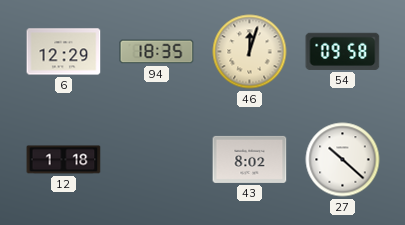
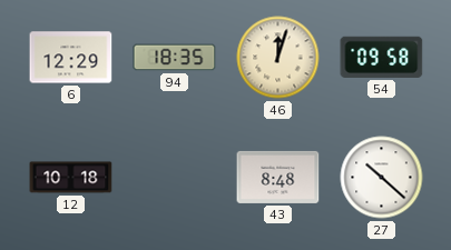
12: 1:18 -> 10:18
43: 8:02 -> 8:48
